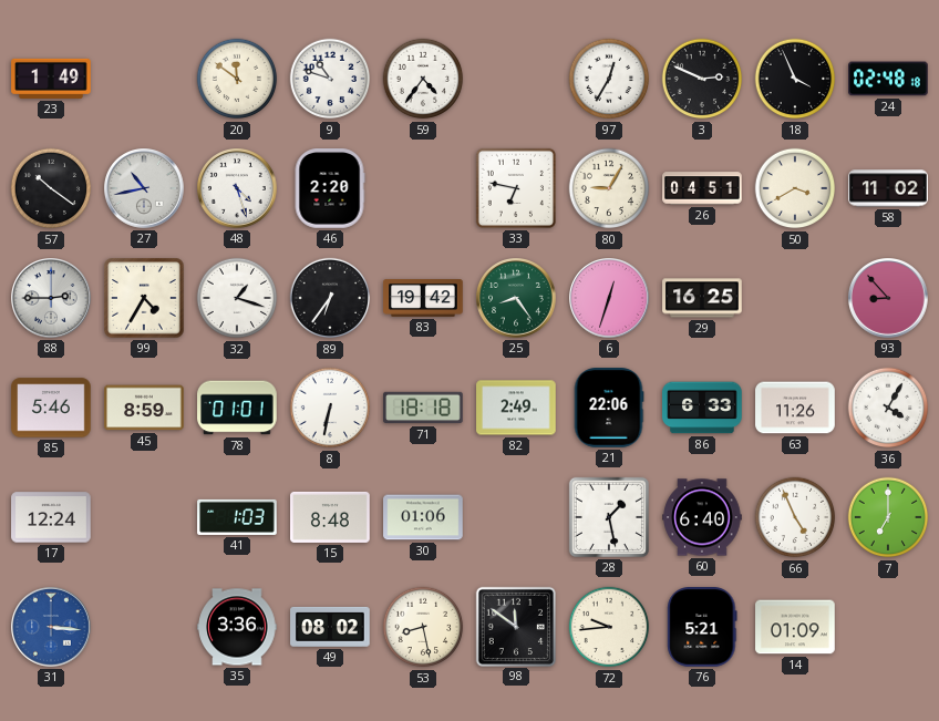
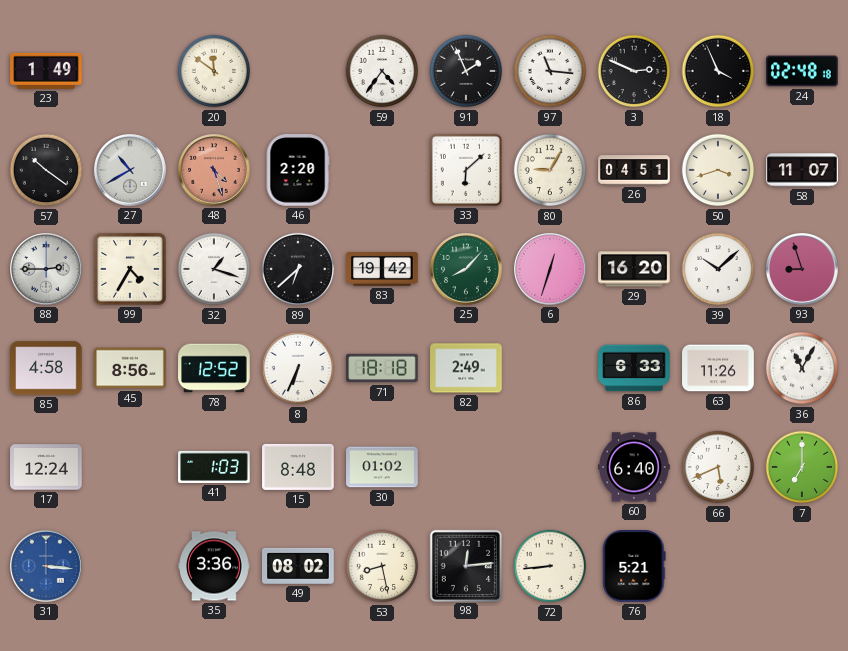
9: 10:48 -> none
91: none -> 1:56
97: 12:35 -> 11:16
27: 10:43 -> 10:40
48 dial: white -> salmon
33: 6:47 -> 6:08
50: 3:40 -> 3:42
58: 11:02 -> 11:07
89: 6:36 -> 6:38
25: 8:24 -> 8:07
29: 16:25 -> 16:20
39: none -> 10:08
93: 8:53 -> 8:57
85: 5:46 -> 4:58
45: 8:59 -> 8:56
78: 01:01 -> 12:52
8: 6:32 -> 6:34
21: 22:06 -> none
36: 4:05 -> 11:05
30: 01:06 -> 01:02
28: 1:28 -> none
66: 4:56 -> 5:41
98: 11:51 -> 12:14
72: 9:44 -> 8:44
14: 01:09 -> none
